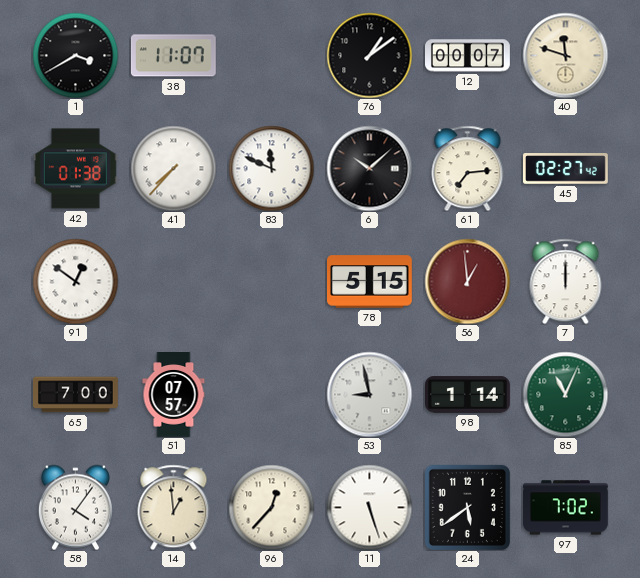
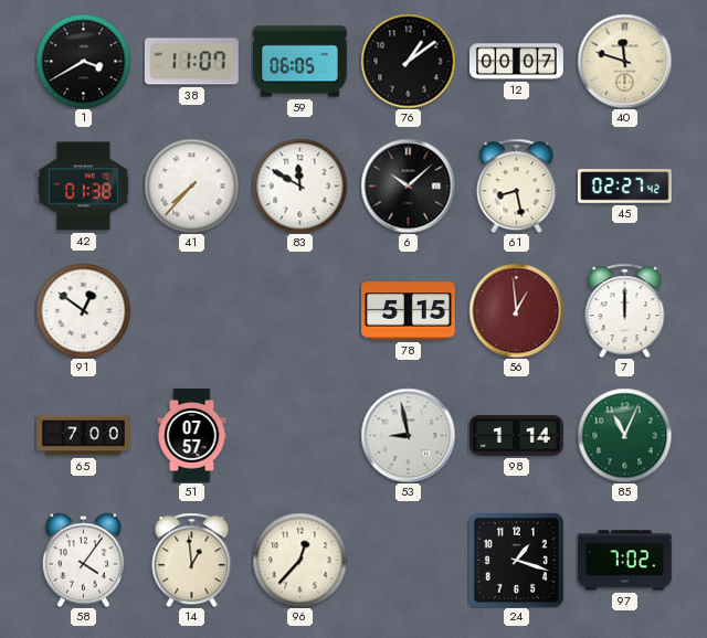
59: none -> 06:05
83: 11:49 -> 11:50
61: 7:14 -> 8:28
11: 5:27 -> none
24: 5:39 -> 1:18
